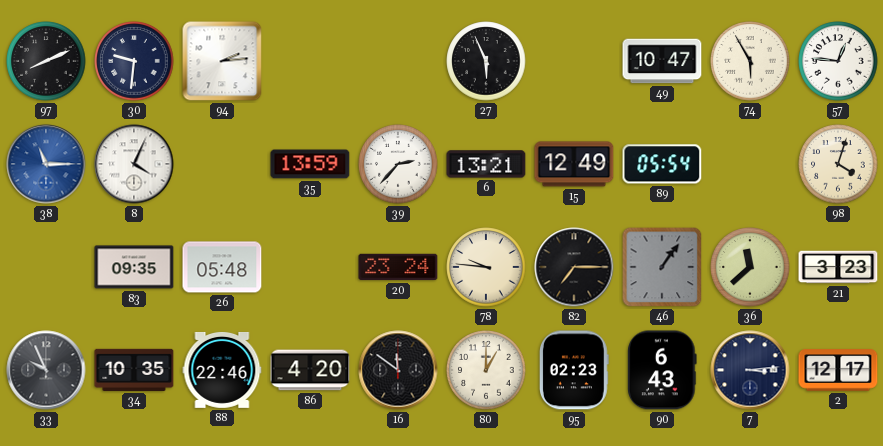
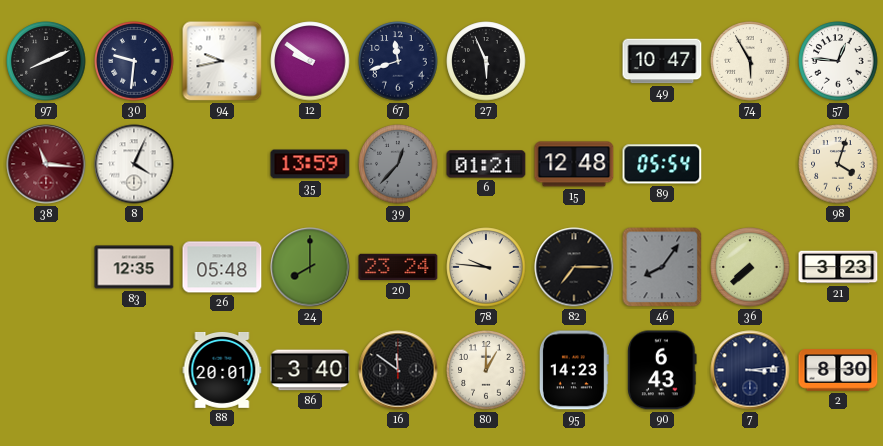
94: 2:14 -> 9:43
12: none -> 9:51
67: none -> 11:42
38: 11:15 -> 11:16
38 dial: blue -> burgundy
39: 2:37 -> 12:37
39 dial: white -> grey
6: 13:21 -> 01:21
15: 12:49 -> 12:48
83: 09:35 -> 12:35
24: none -> 8:00
46: 1:06 -> 8:06
36: 11:38 -> 7:38
33: 9:56 -> none
34: 10:35 -> none
88: 22:46 -> 20:01
86: 4:20 -> 3:40
95: 02:23 -> 14:23
2: 12:17 -> 8:30
